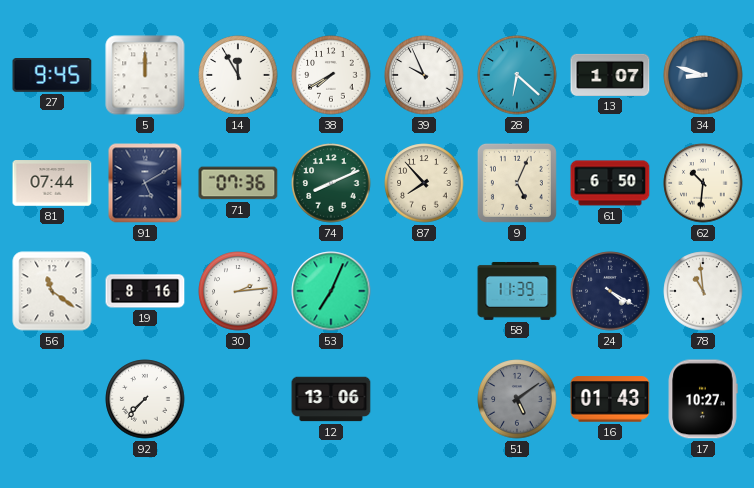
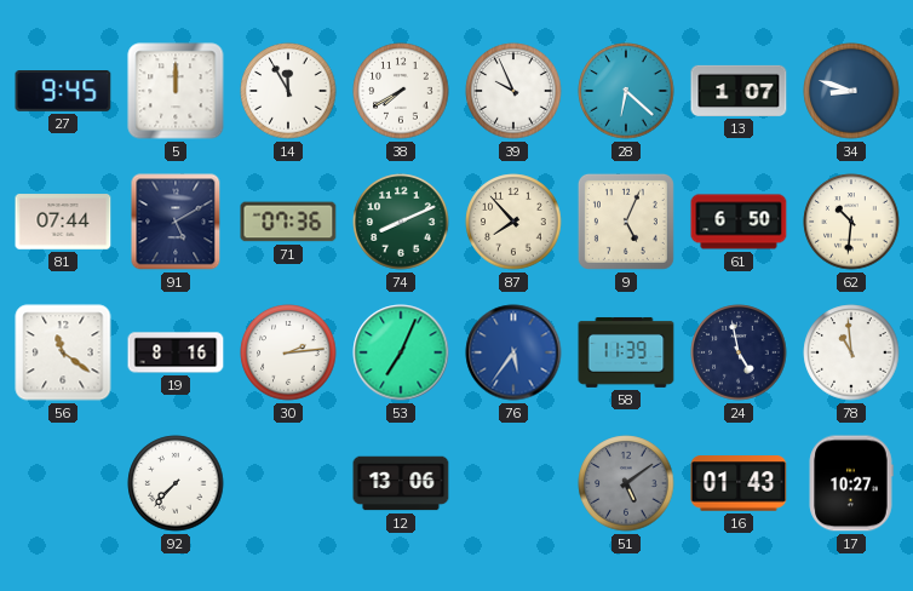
76: none -> 5:36
24: 4:20 -> 4:58
